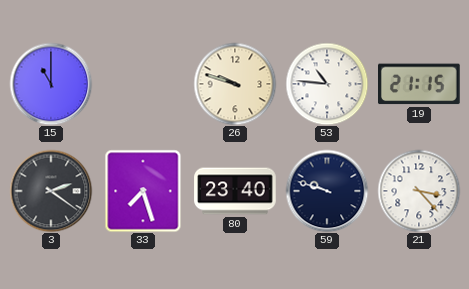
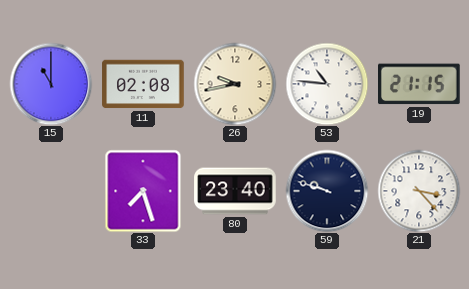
11: none -> 02:08
26: 9:48 -> 9:43
3: 2:21 -> none
